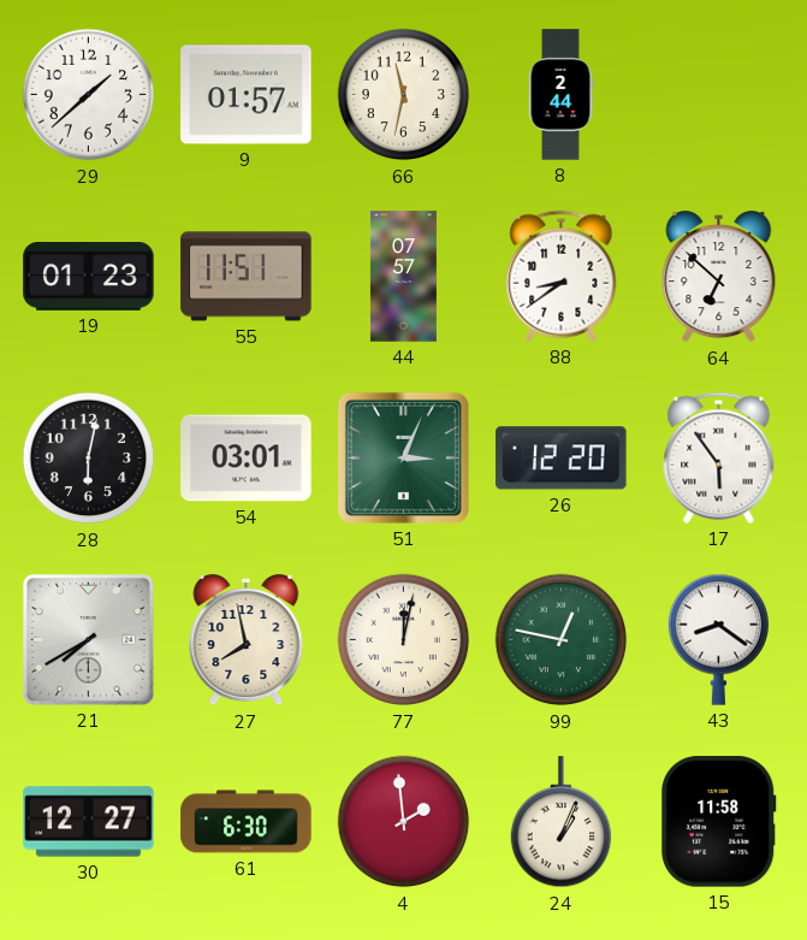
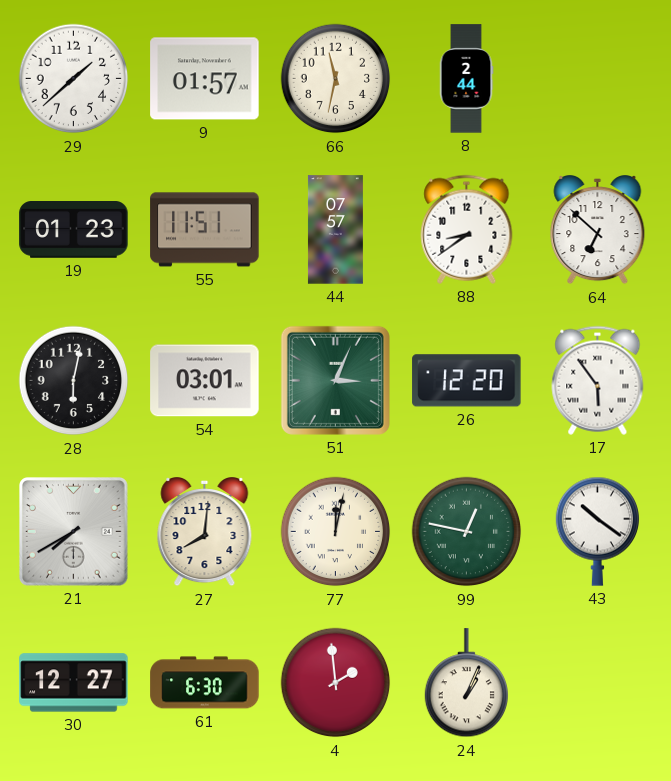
27: 7:58 -> 8:01
43: 8:21 -> 10:21
15: 11:58 -> none
